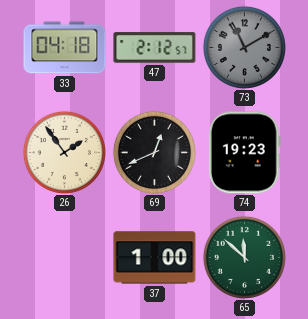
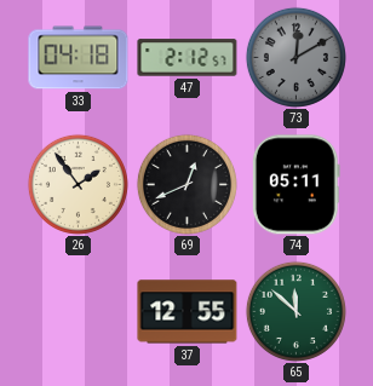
73: 11:10 -> 12:10
74: 19:23 -> 05:11
37: 1:00 -> 12:55
